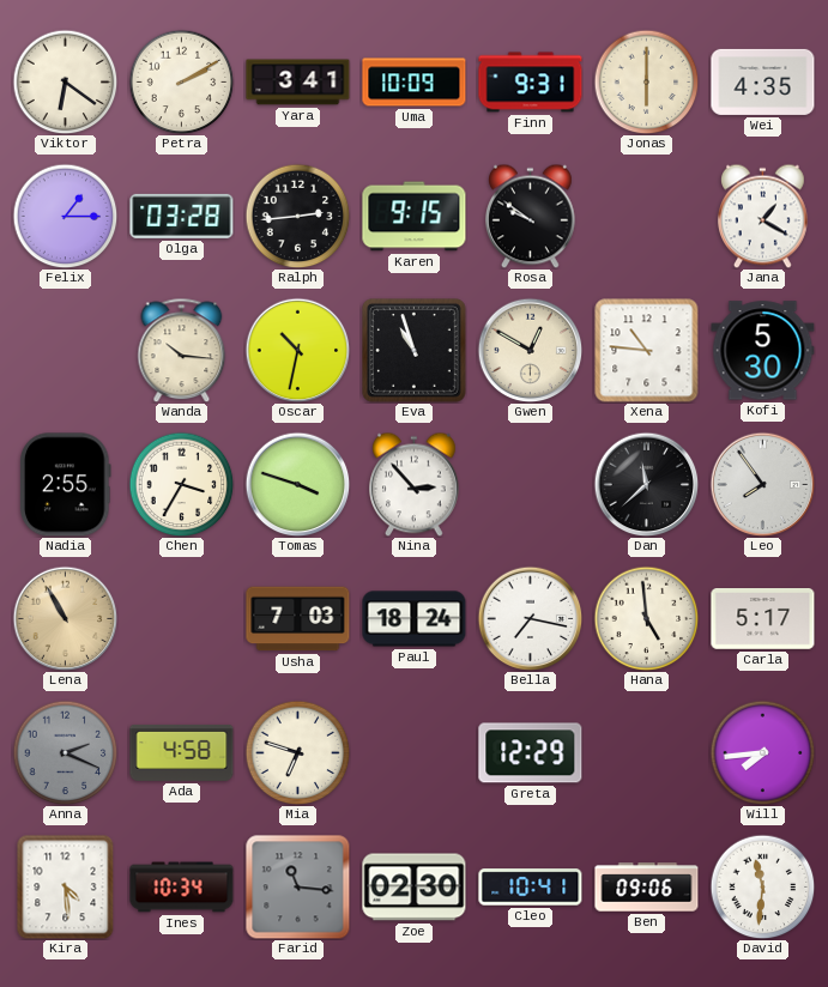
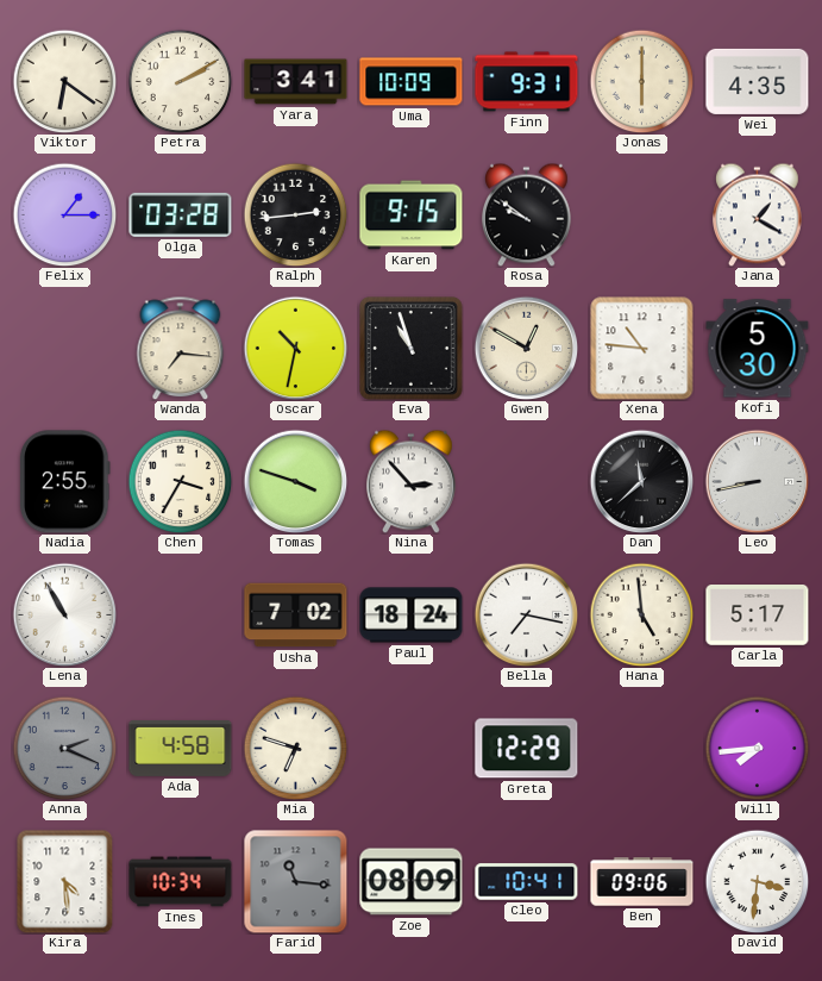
Wanda: 10:16 -> 7:16
Leo: 7:54 -> 8:43
Lena dial: champagne -> white
Usha: 7:03 -> 7:02
Zoe: 02:30 -> 08:09
David: 11:31 -> 3:31
